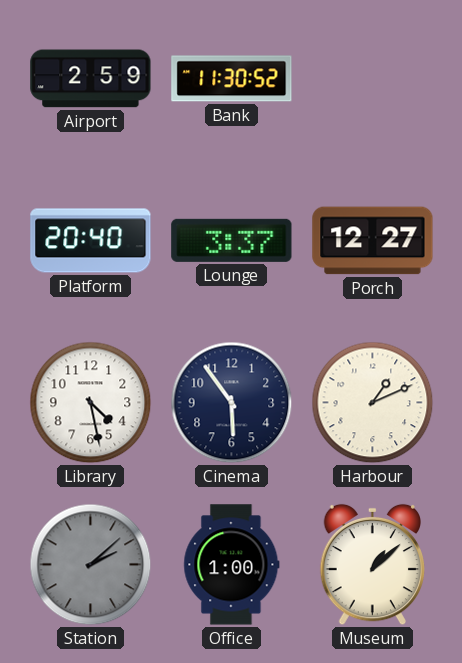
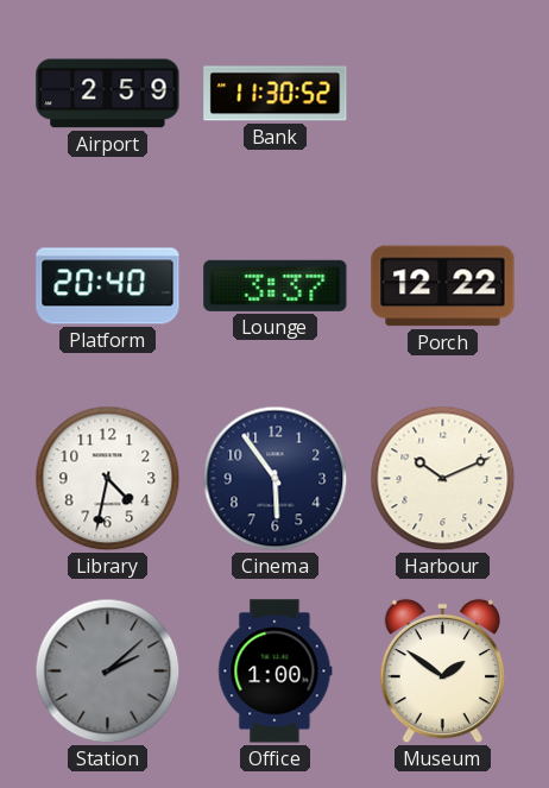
Porch: 12:27 -> 12:22
Library: 4:28 -> 4:32
Harbour: 1:11 -> 10:11
Museum: 1:08 -> 1:51
